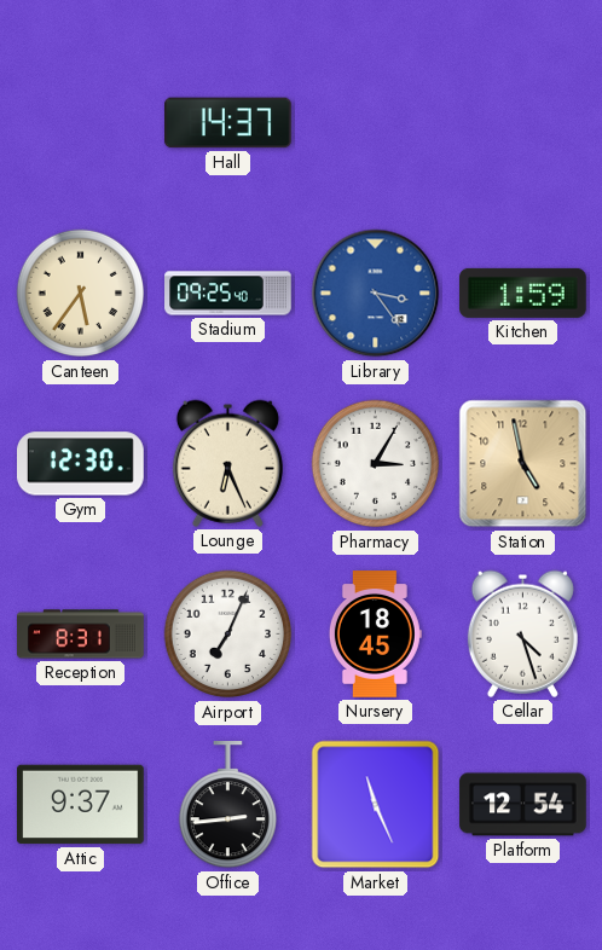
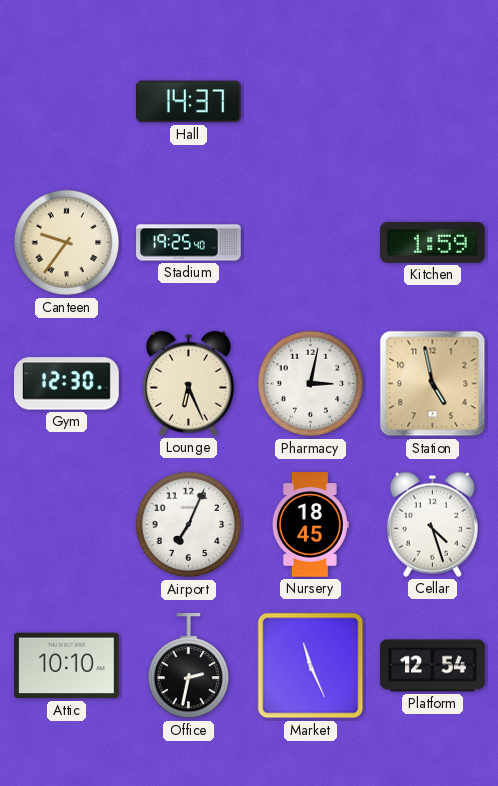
Canteen: 5:36 -> 9:36
Stadium: 09:25 -> 19:25
Library: 3:24 -> none
Pharmacy: 3:05 -> 3:02
Reception: 8:31 -> none
Attic: 9:37 -> 10:10
Office: 2:44 -> 2:32
